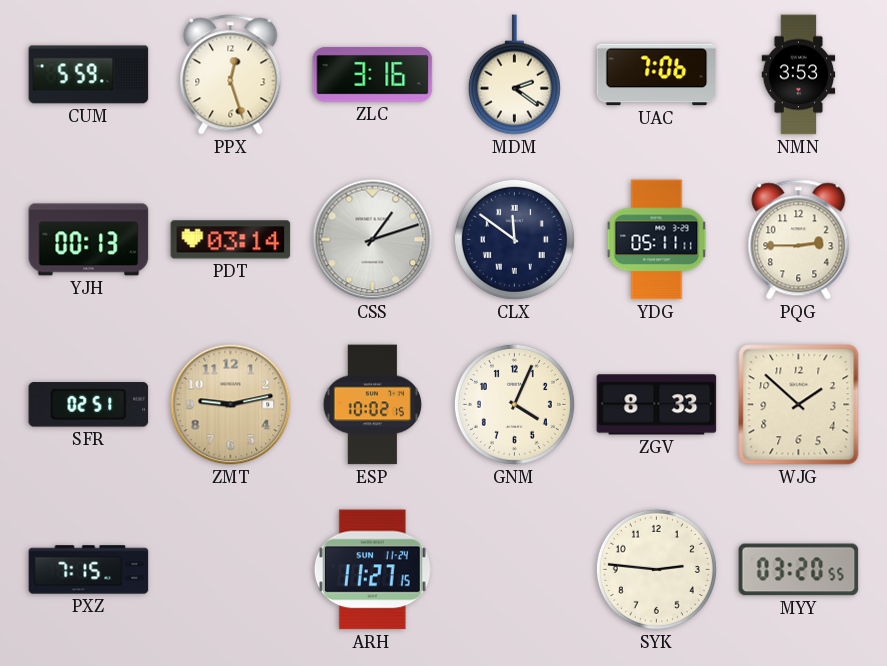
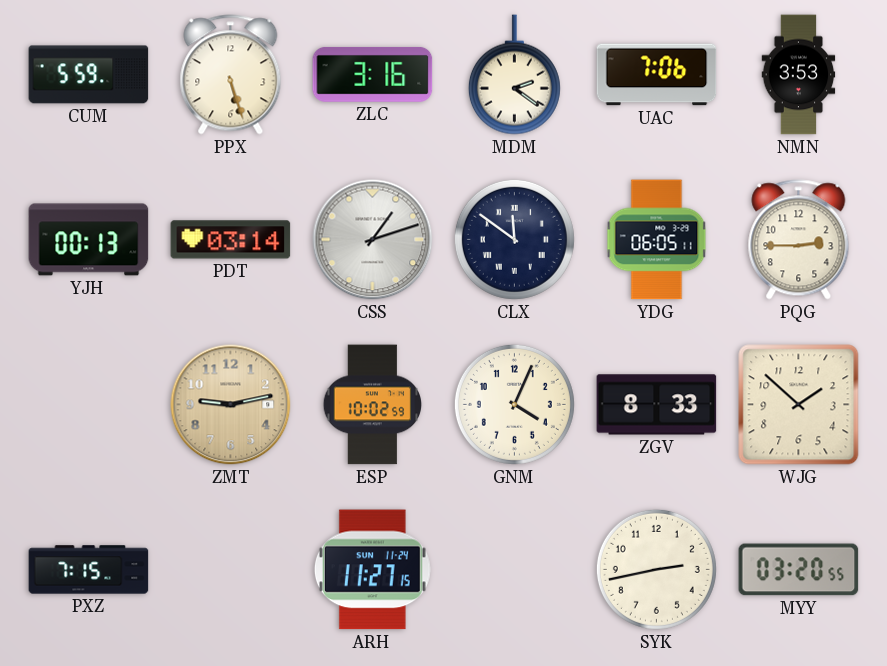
PPX: 12:27 -> 5:27
YDG: 05:11 -> 06:05
SFR: 02:51 -> none
ESP: 10:02:15 -> 10:02:59
SYK: 2:46 -> 2:43
